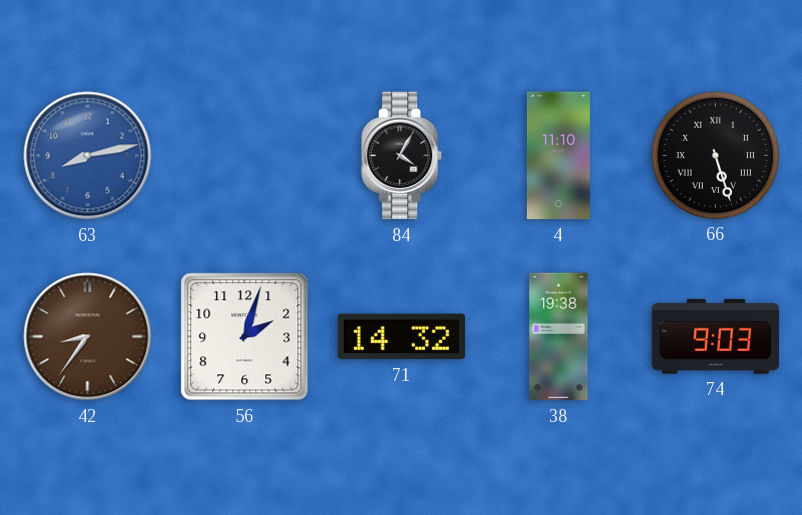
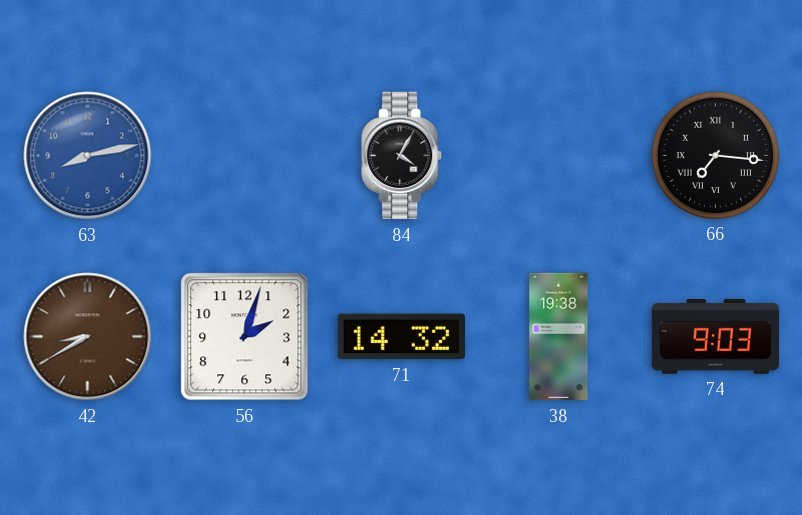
4: 11:10 -> none
66: 5:27 -> 7:16
42: 8:36 -> 8:40
